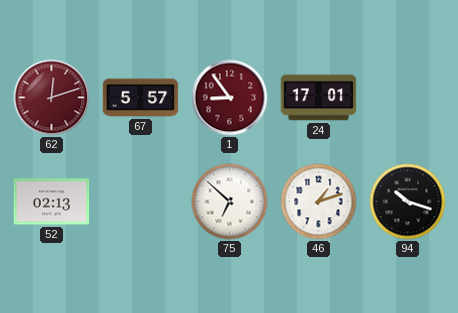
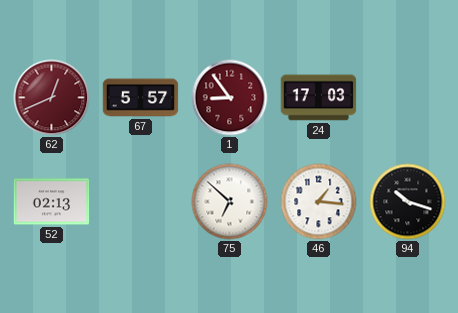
62: 12:12 -> 12:41
24: 17:01 -> 17:03
46: 1:12 -> 1:16
